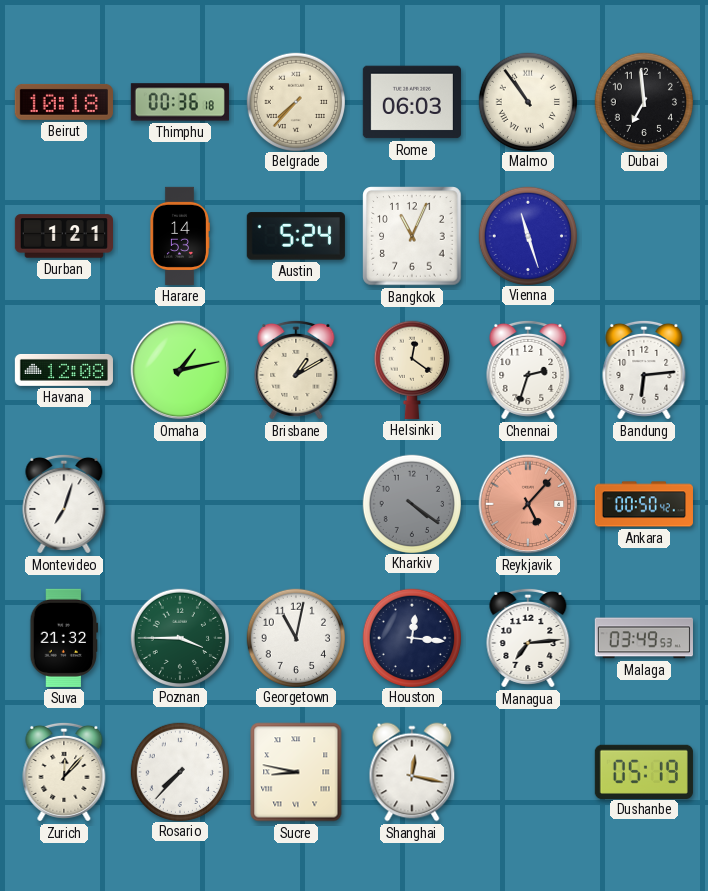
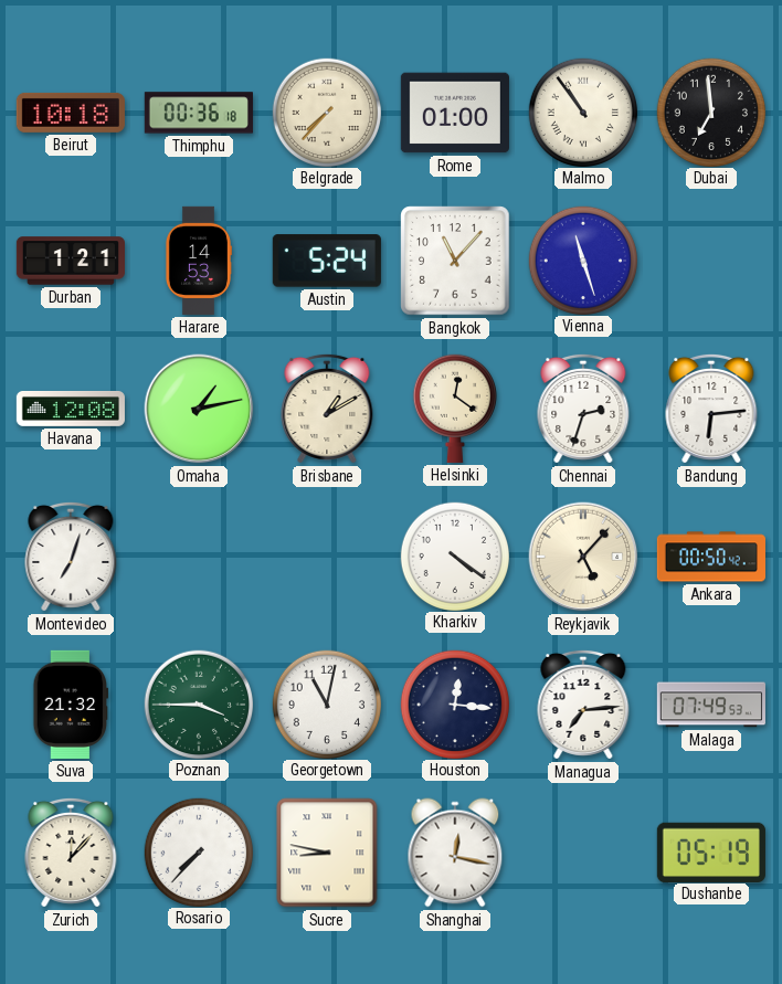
Rome: 06:03 -> 01:00
Bangkok: 11:04 -> 11:07
Kharkiv dial: grey -> white
Reykjavik dial: salmon -> cream
Malaga: 03:49 -> 07:49
